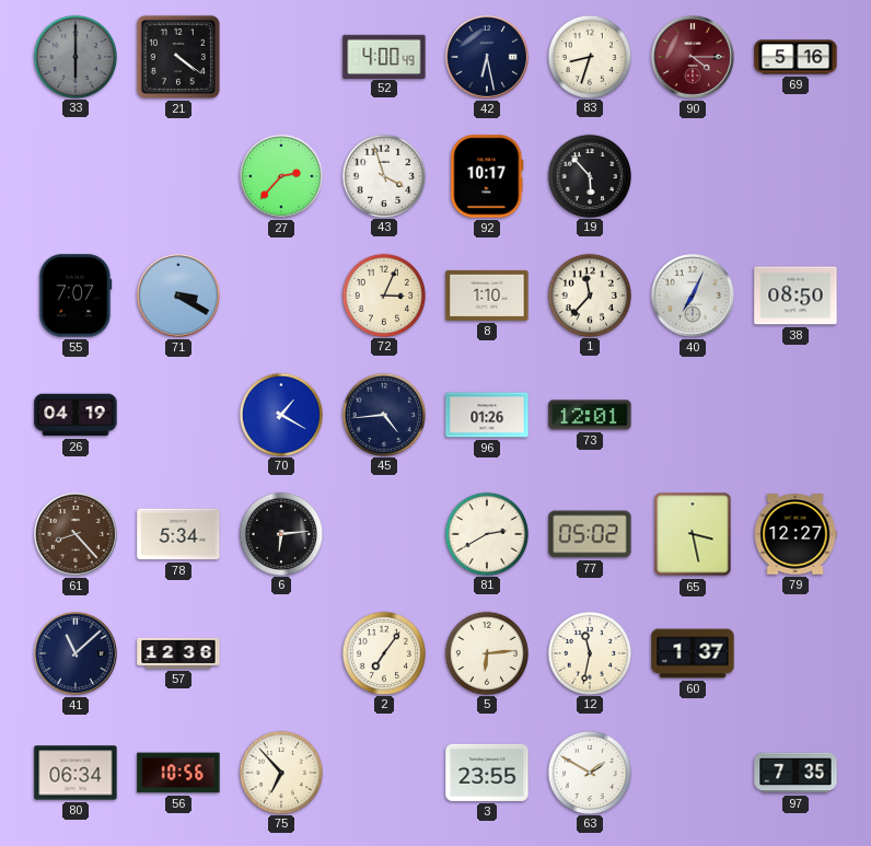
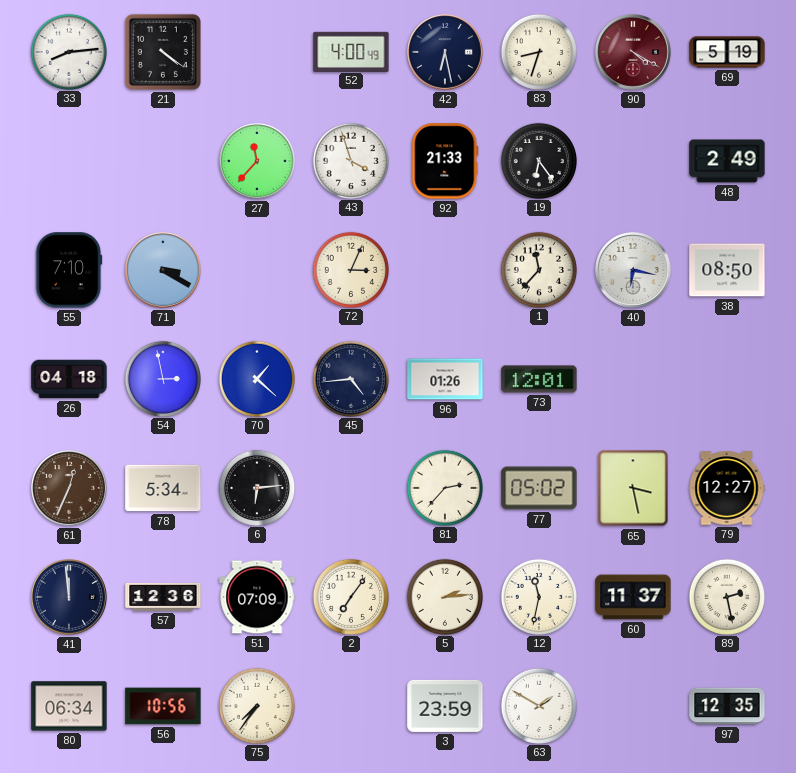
33: 6:00 -> 8:14
33 dial: grey -> white
90: 4:15 -> 4:20
69: 5:16 -> 5:19
27: 2:37 -> 11:37
92: 10:17 -> 21:33
19: 5:53 -> 6:24
48: none -> 2:49
55: 7:07 -> 7:10
8: 1:10 -> none
40: 7:04 -> 6:17
26: 04:19 -> 04:18
54: none -> 2:58
70: 1:20 -> 1:22
61: 8:23 -> 12:34
81: 2:40 -> 2:37
41: 11:08 -> 11:59
51: none -> 07:09
5: 6:14 -> 2:14
60: 1:37 -> 11:37
89: none -> 2:28
75: 6:53 -> 7:36
3: 23:55 -> 23:59
97: 7:35 -> 12:35
